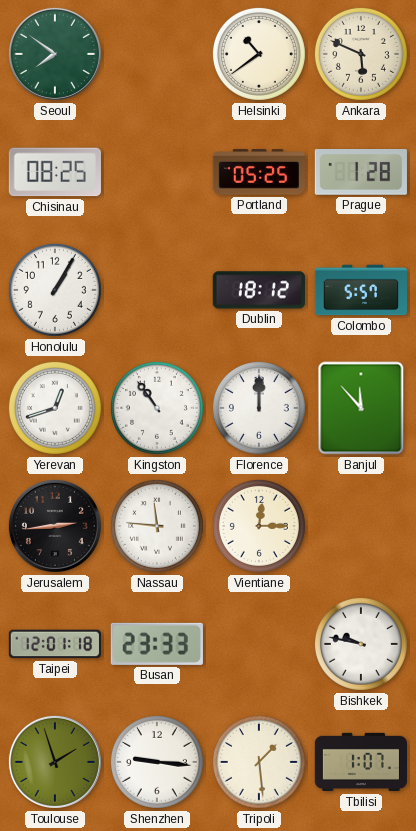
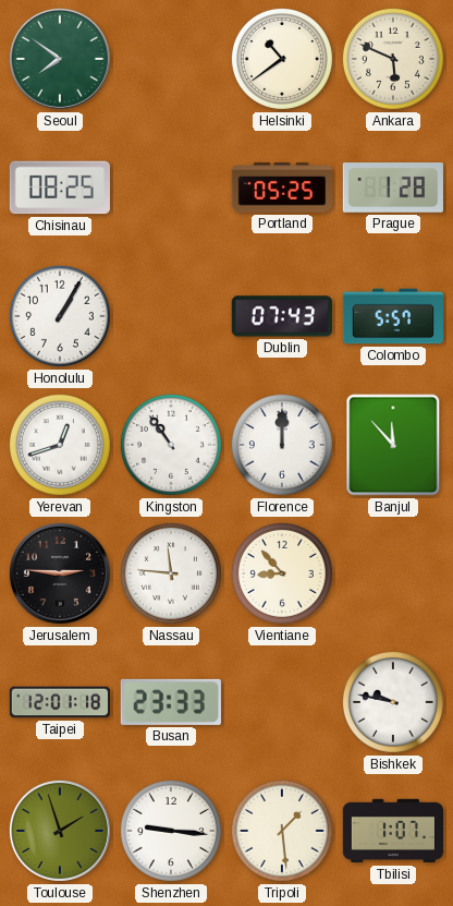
Dublin: 18:12 -> 07:43
Jerusalem: 2:44 -> 2:46
Vientiane: 12:15 -> 8:53
